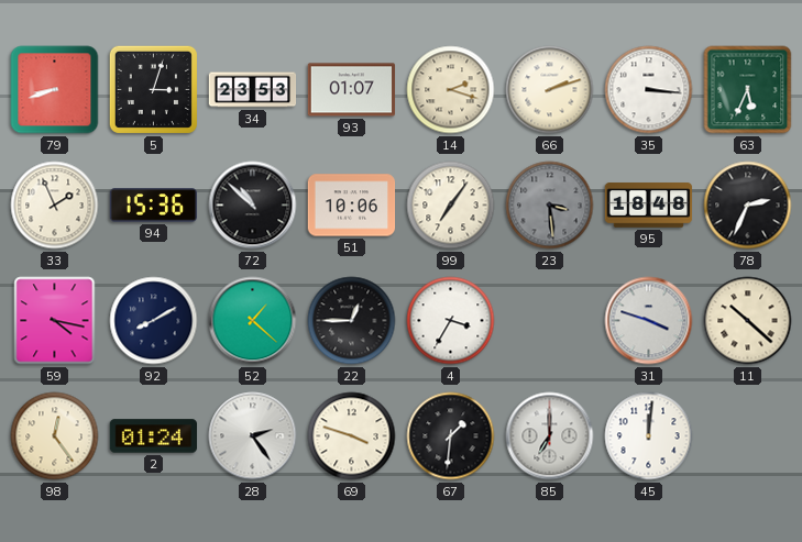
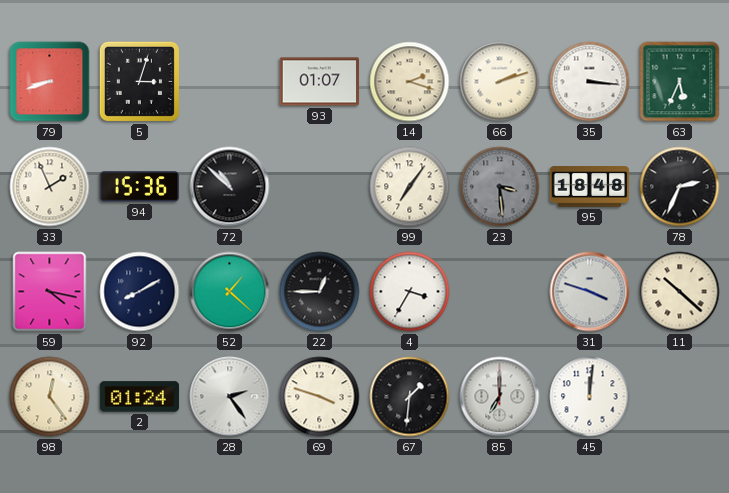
34: 23:53 -> none
51: 10:06 -> none
